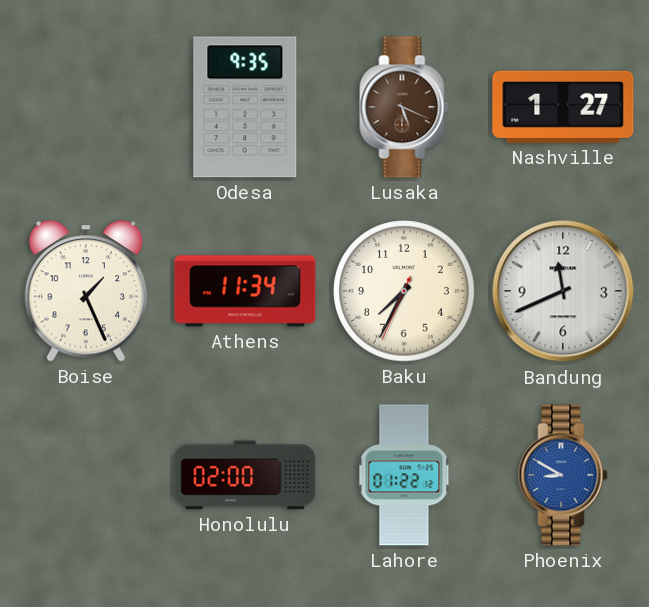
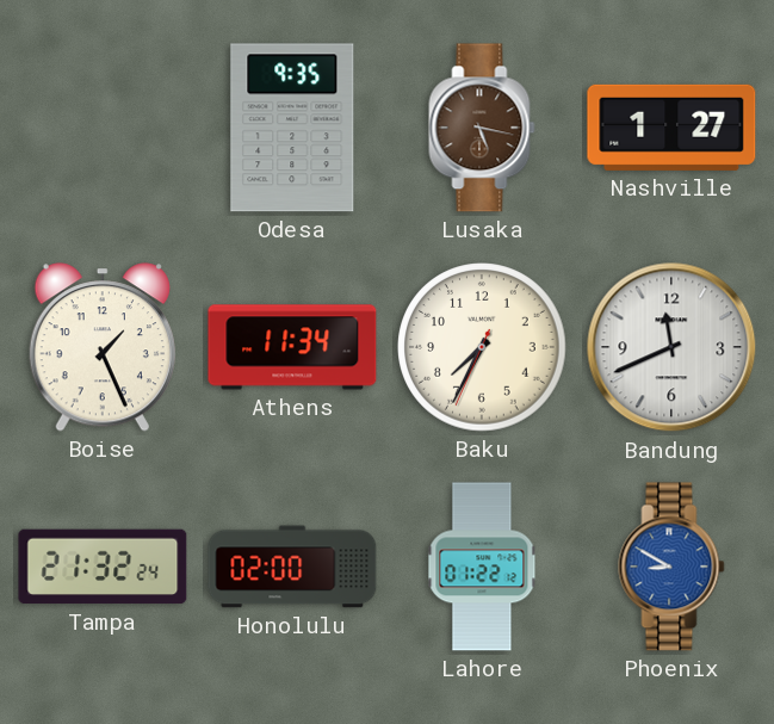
Lusaka: 5:19 -> 5:17
Tampa: none -> 21:32
